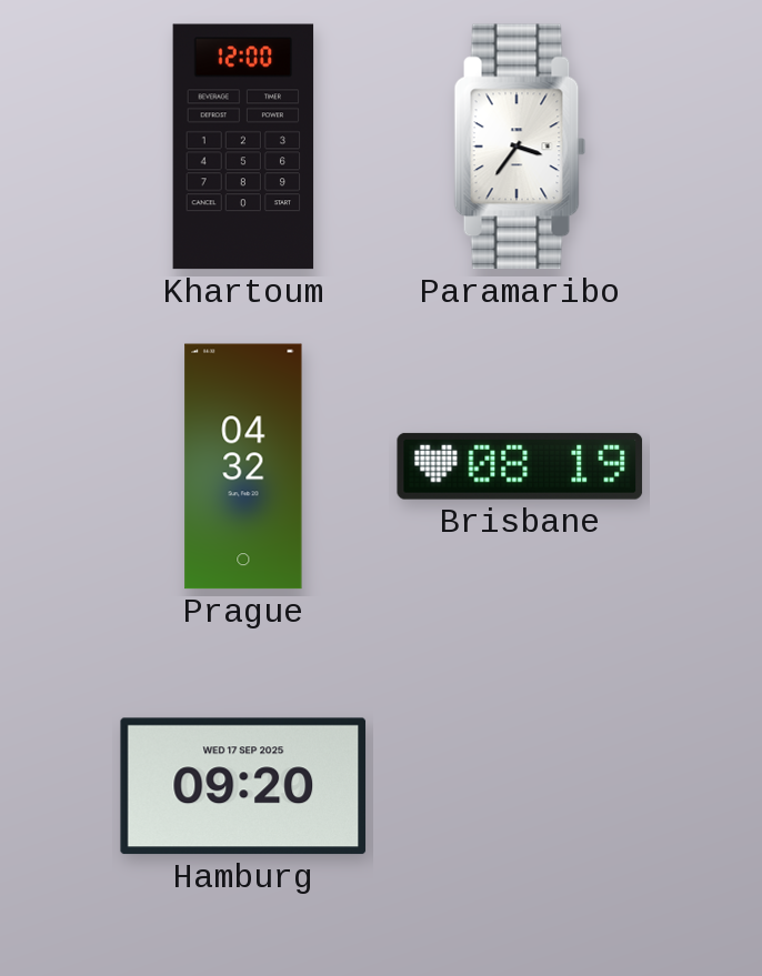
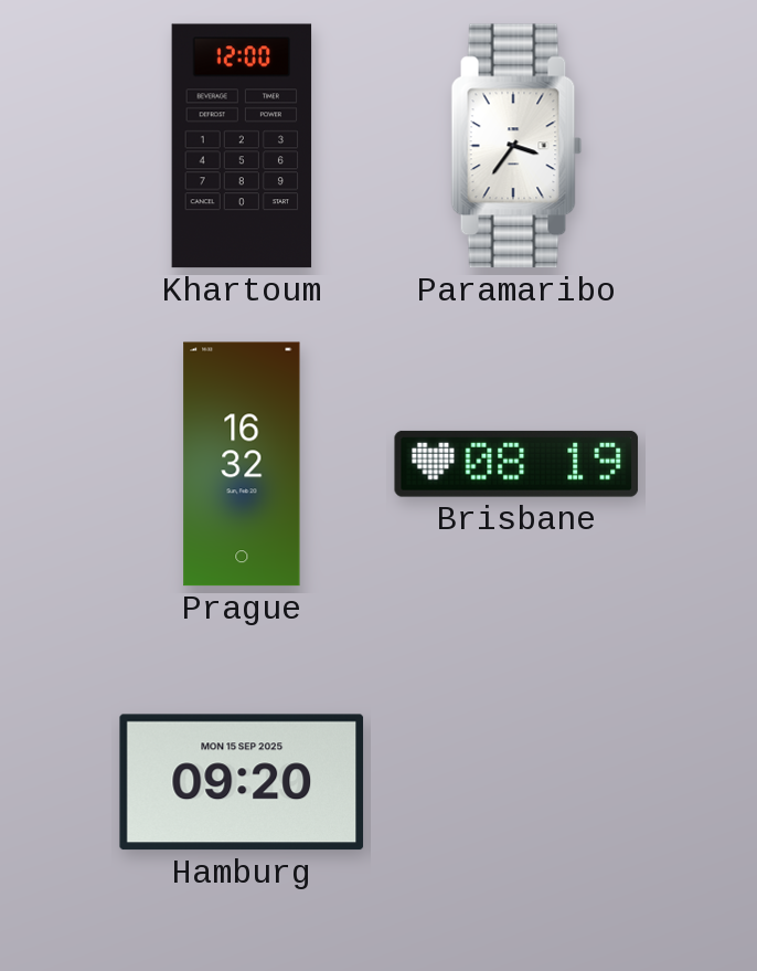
Prague: 04:32 -> 16:32
Hamburg date: WED 17 SEP 2025 -> MON 15 SEP 2025
